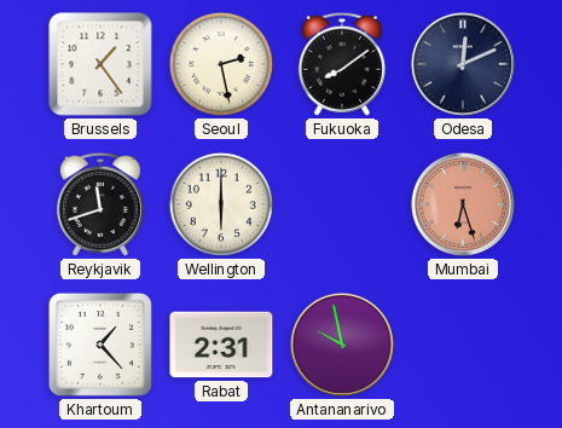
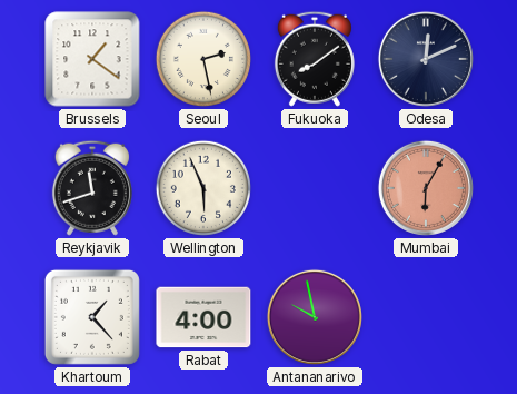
Brussels: 1:24 -> 1:21
Wellington: 6:00 -> 5:56
Mumbai: 6:27 -> 6:05
Rabat: 2:31 -> 4:00
